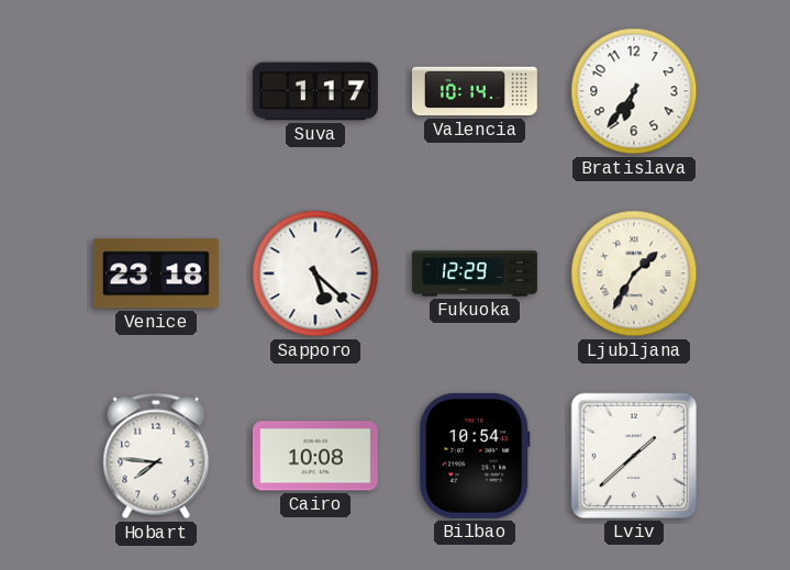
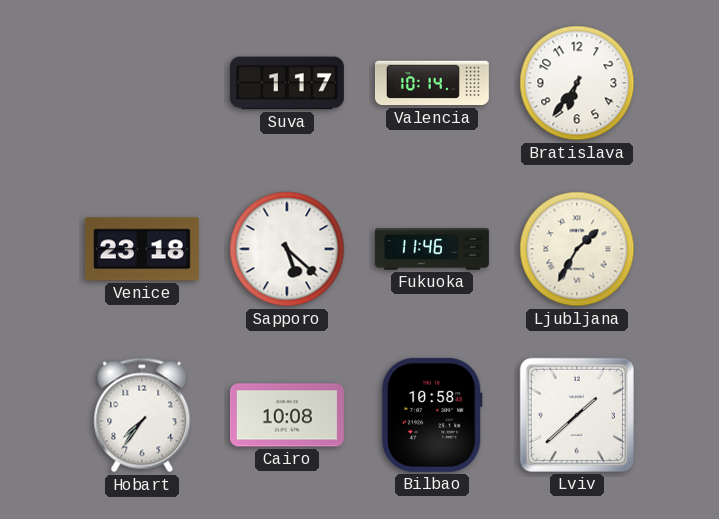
Fukuoka: 12:29 -> 11:46
Hobart: 7:46 -> 7:36
Bilbao: 10:54 -> 10:58
